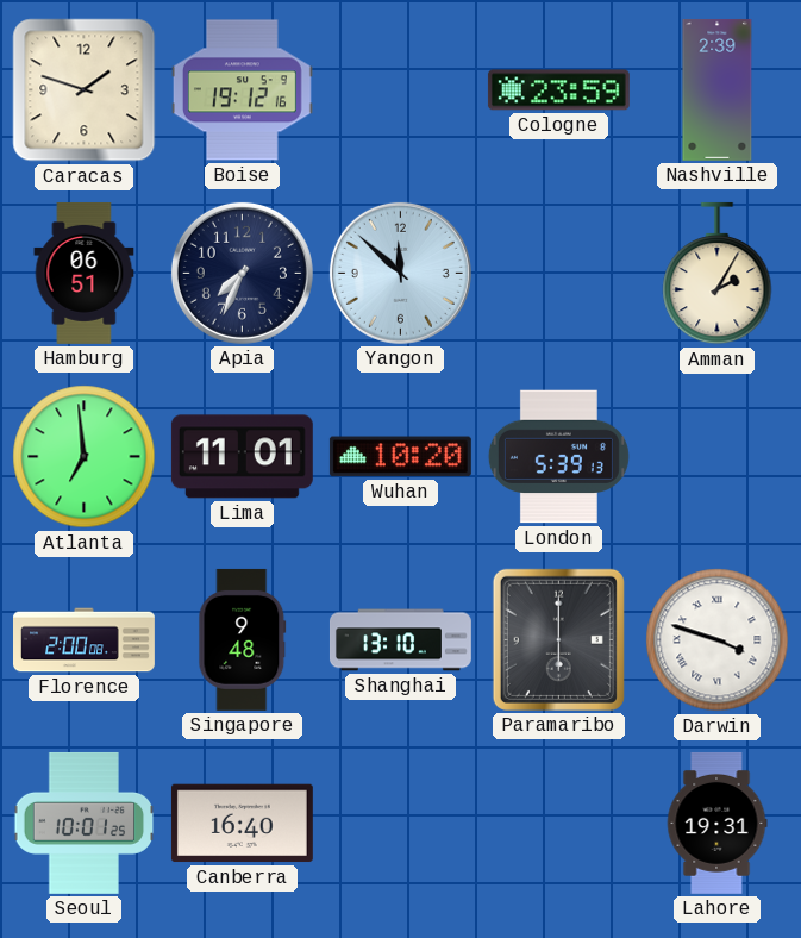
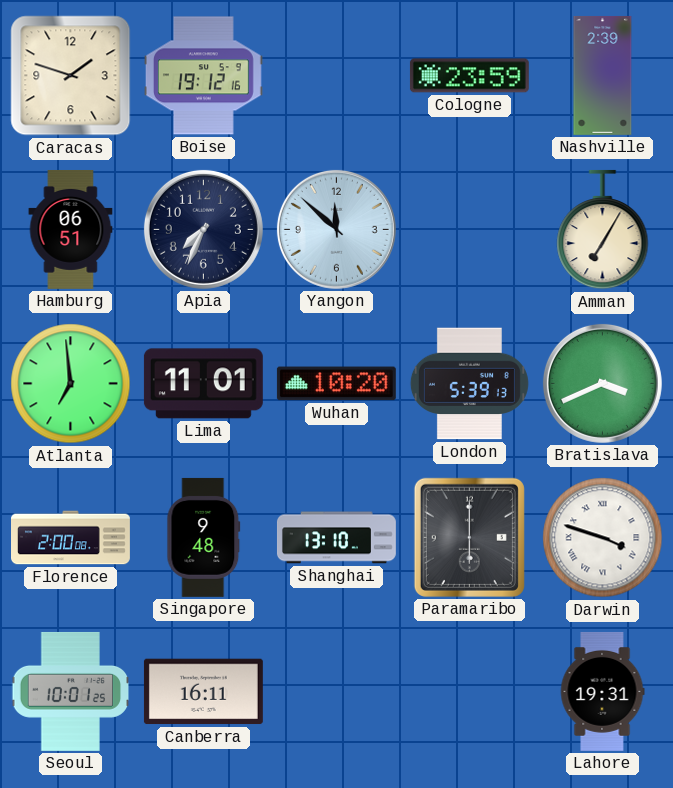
Amman: 2:05 -> 7:05
Bratislava: none -> 3:41
Canberra: 16:40 -> 16:11
